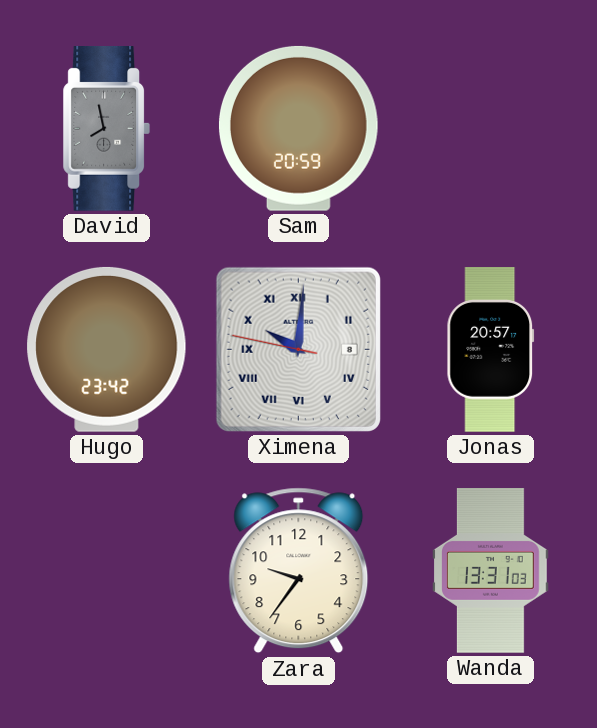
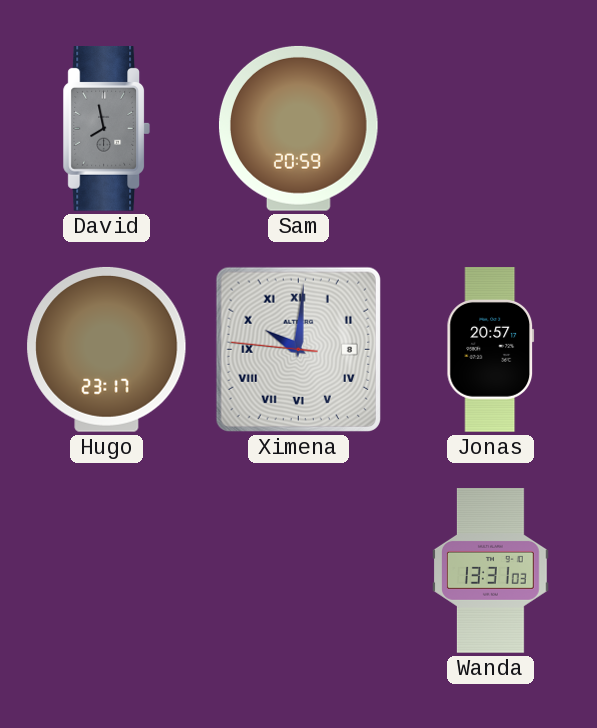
Hugo: 23:42 -> 23:17
Ximena: 10:00:47 -> 10:00:46
Zara: 9:36 -> none
